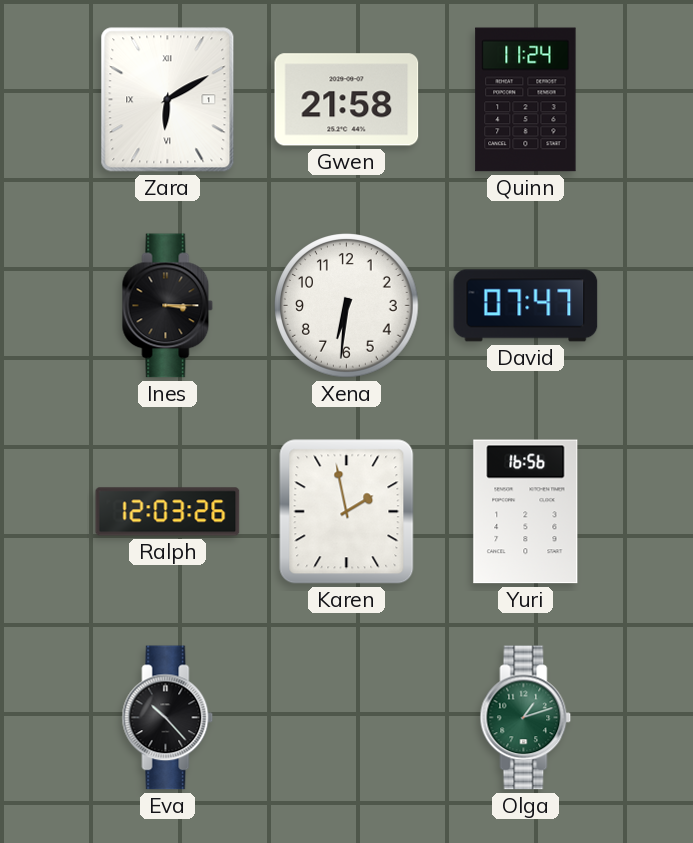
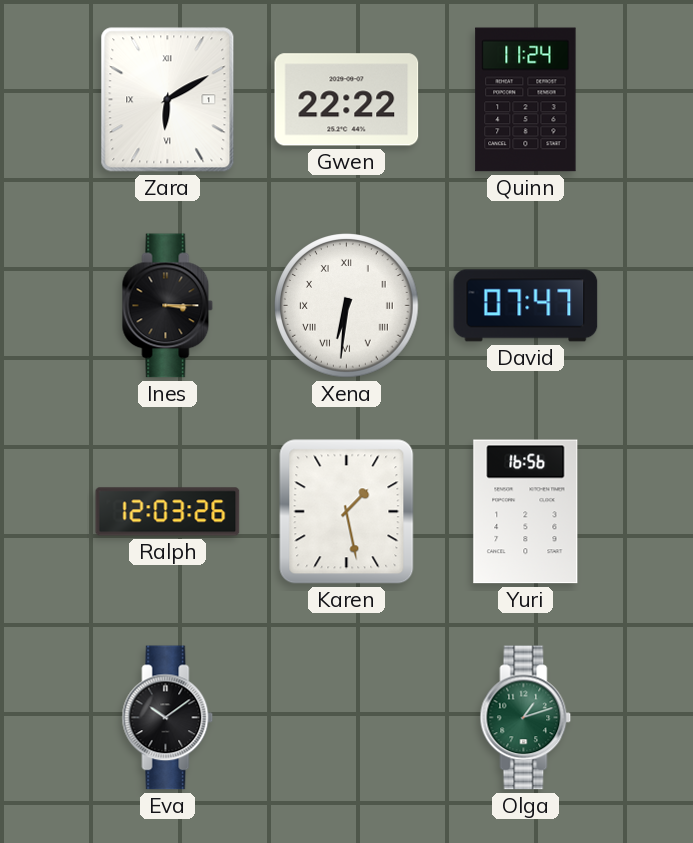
Gwen: 21:58 -> 22:22
Xena numerals: Arabic -> Roman
Karen: 1:58 -> 1:28
Eva: 10:23 -> 10:09
